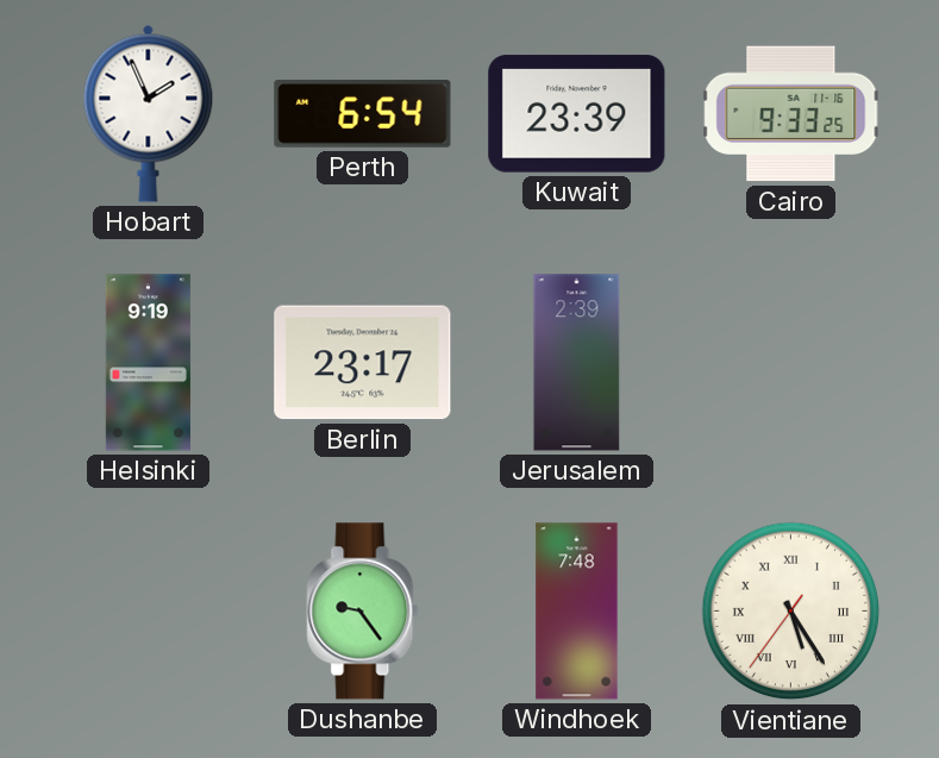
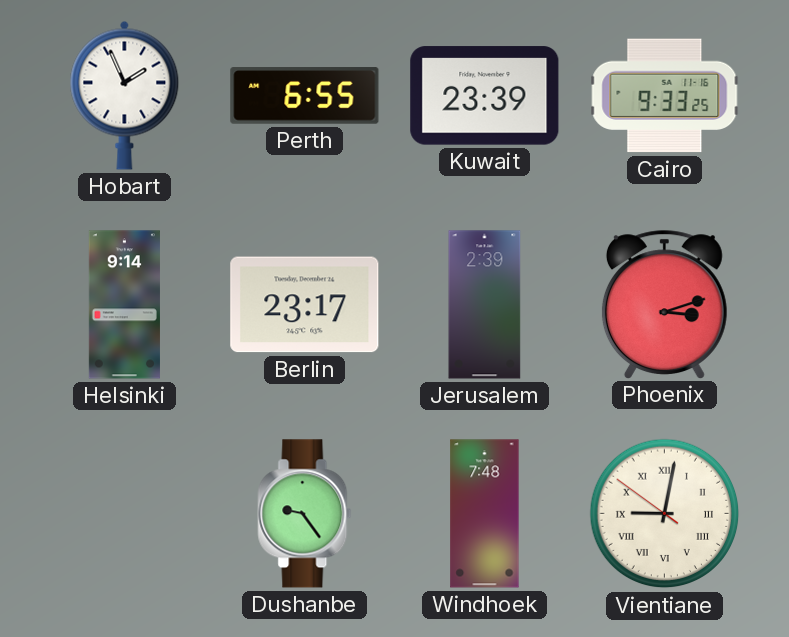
Perth: 6:54 -> 6:55
Helsinki: 9:19 -> 9:14
Phoenix: none -> 3:12
Vientiane: 5:24 -> 9:01
